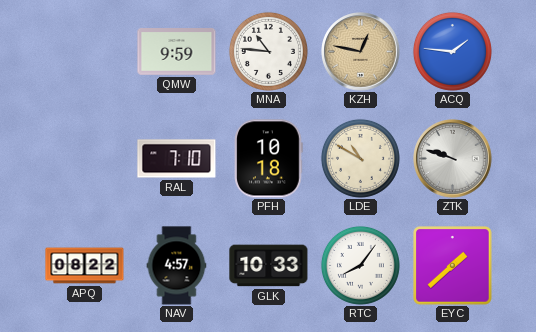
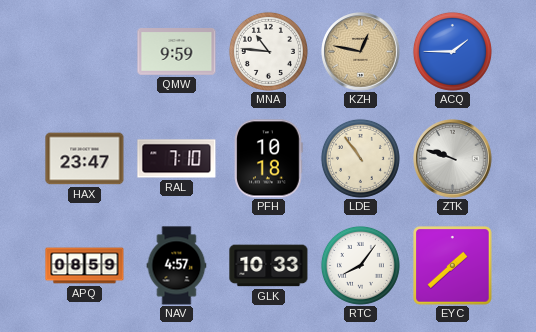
ACQ: 1:46 -> 1:45
HAX: none -> 23:47
LDE: 10:50 -> 10:54
APQ: 08:22 -> 08:59
